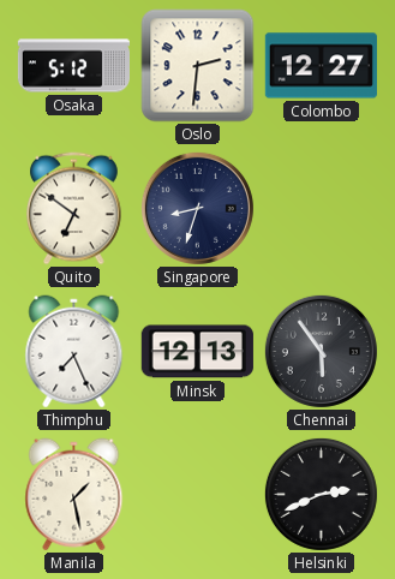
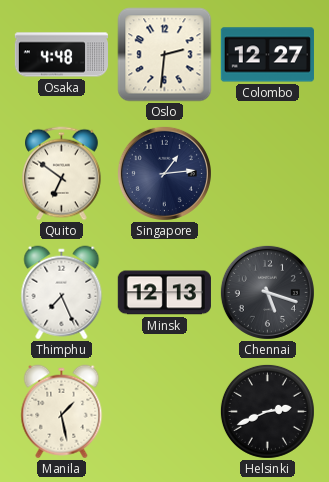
Osaka: 5:12 -> 4:48
Singapore: 8:33 -> 1:14
Chennai: 5:54 -> 5:18
